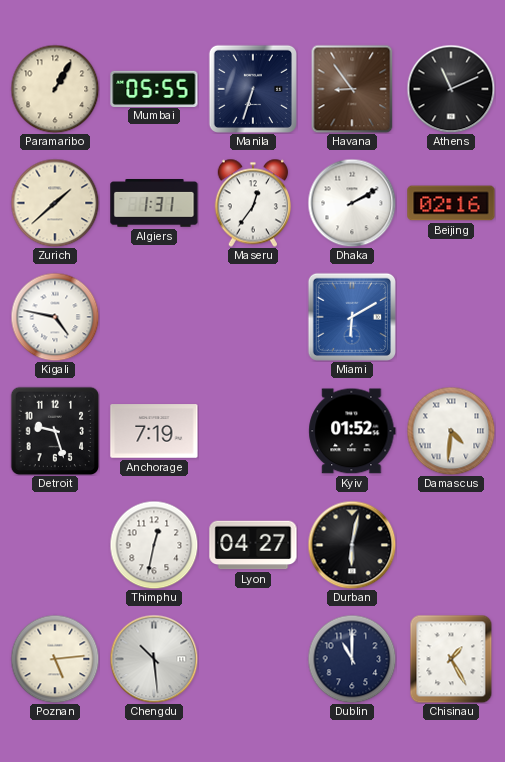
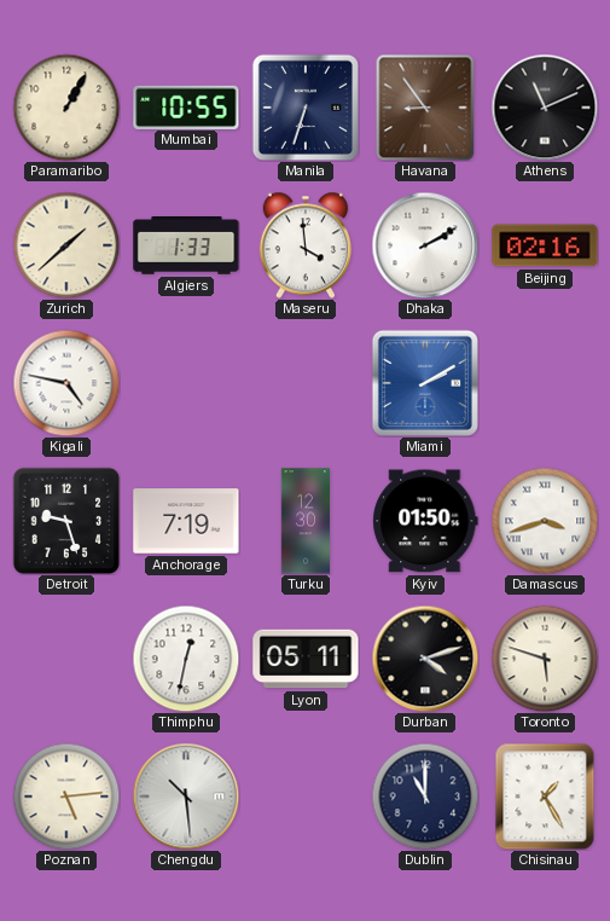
Mumbai: 05:55 -> 10:55
Algiers: 1:31 -> 1:33
Maseru: 12:36 -> 3:59
Miami: 6:10 -> 2:10
Turku: none -> 12:30
Kyiv: 01:52 -> 01:50
Damascus: 4:31 -> 3:42
Lyon: 04:27 -> 05:11
Durban: 6:02 -> 4:12
Toronto: none -> 5:48
